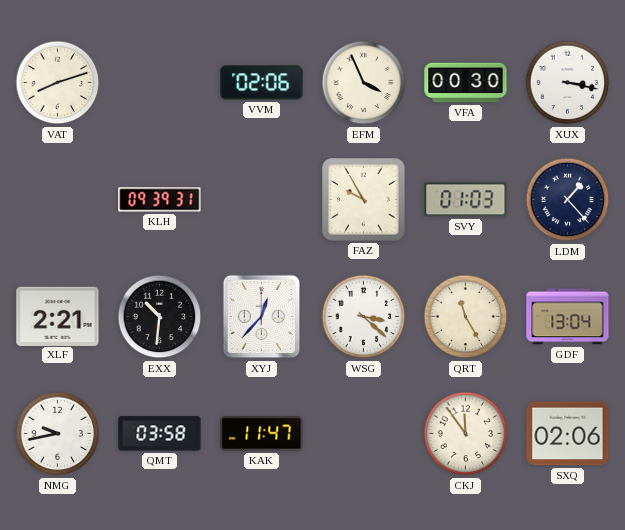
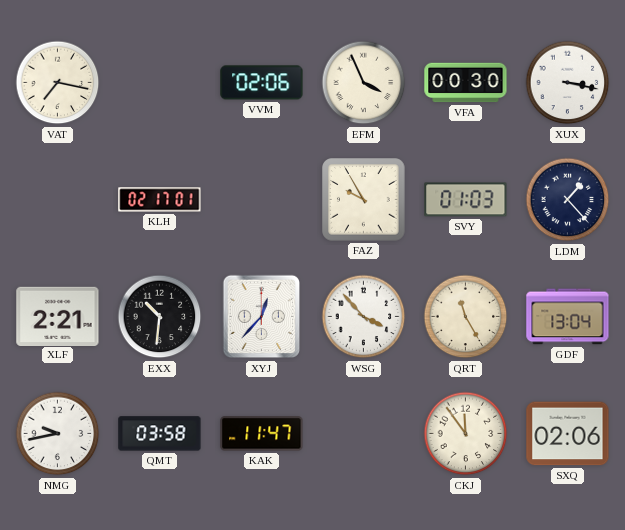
VAT: 8:12 -> 7:17
KLH: 09:39 -> 02:17
WSG: 3:22 -> 3:53
